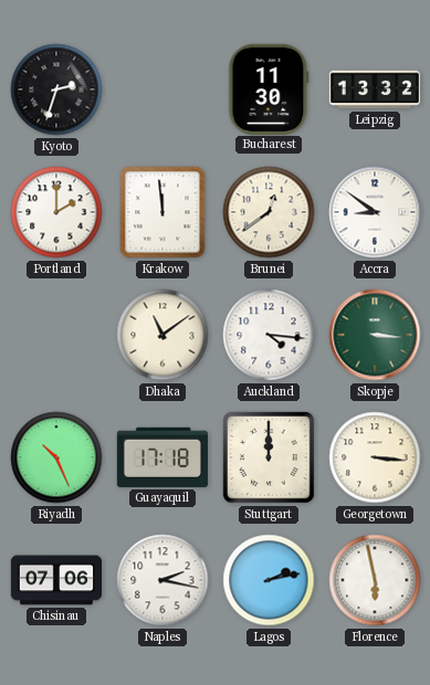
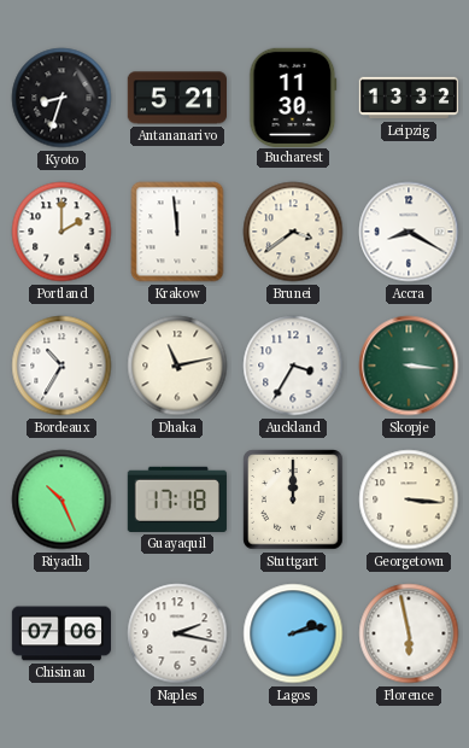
Kyoto: 2:33 -> 8:33
Antananarivo: none -> 5:21
Brunei: 12:39 -> 3:39
Accra: 8:51 -> 8:20
Bordeaux: none -> 10:35
Dhaka: 11:09 -> 11:13
Auckland: 4:16 -> 3:35
